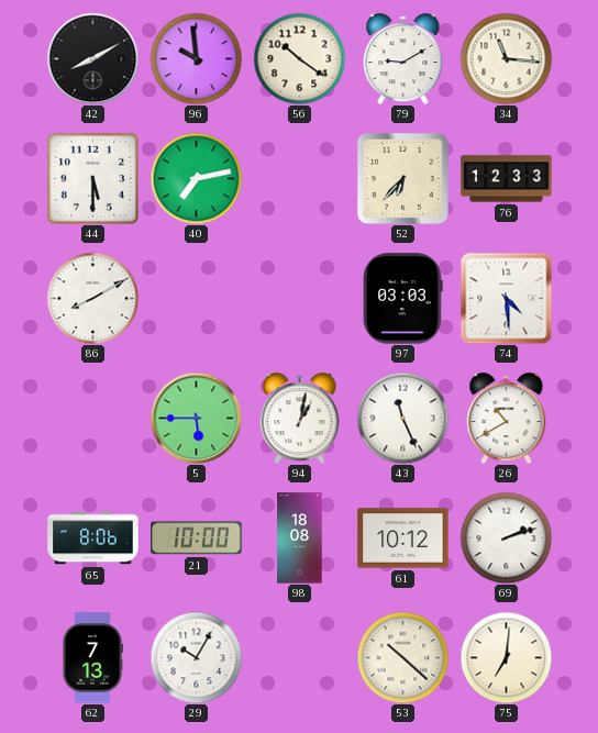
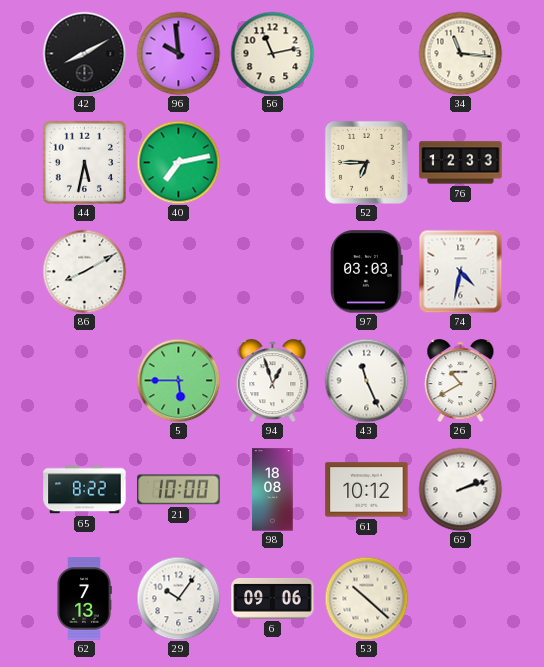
56: 10:21 -> 11:13
79: 9:10 -> none
44: 5:30 -> 5:32
52: 6:37 -> 6:45
74: 4:29 -> 4:32
94: 1:02 -> 12:57
65: 8:06 -> 8:22
29: 10:05 -> 10:06
6: none -> 09:06
75: 7:01 -> none
